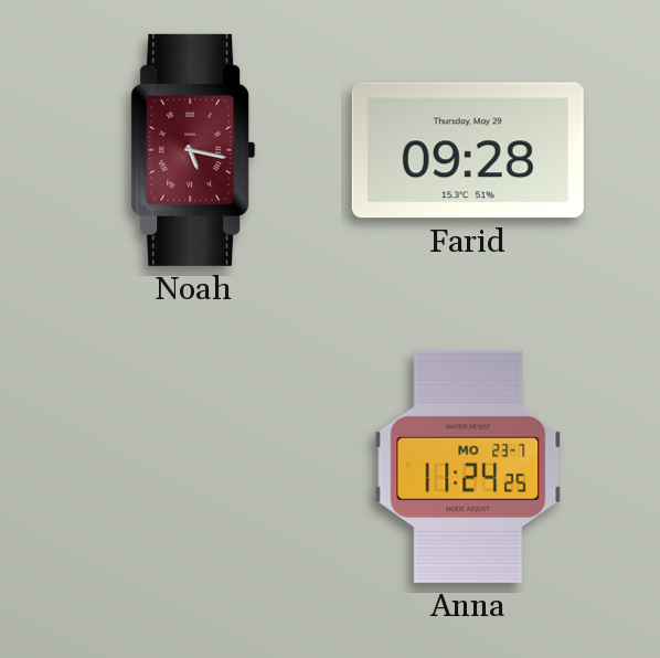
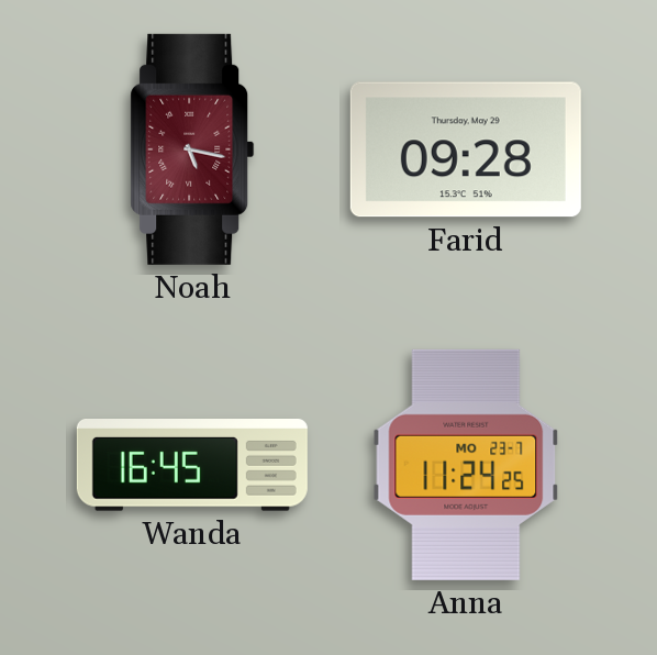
Wanda: none -> 16:45
